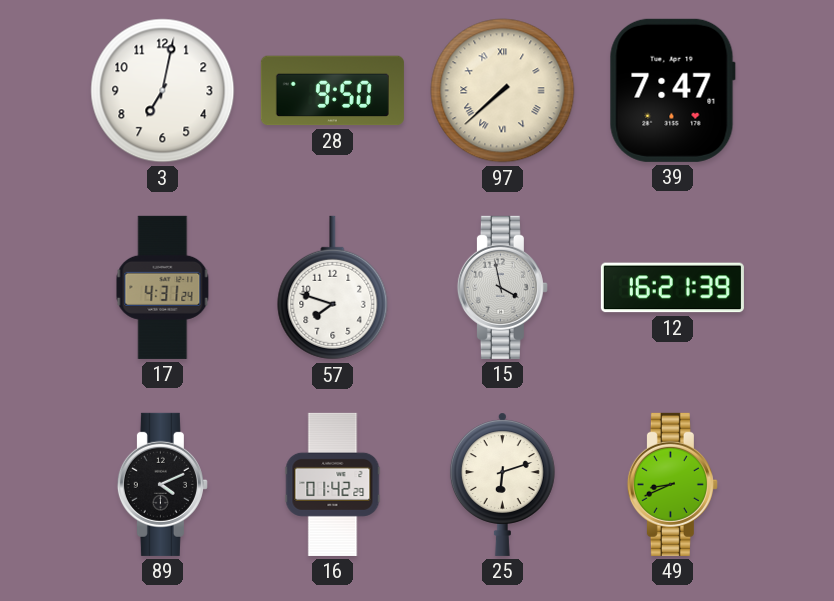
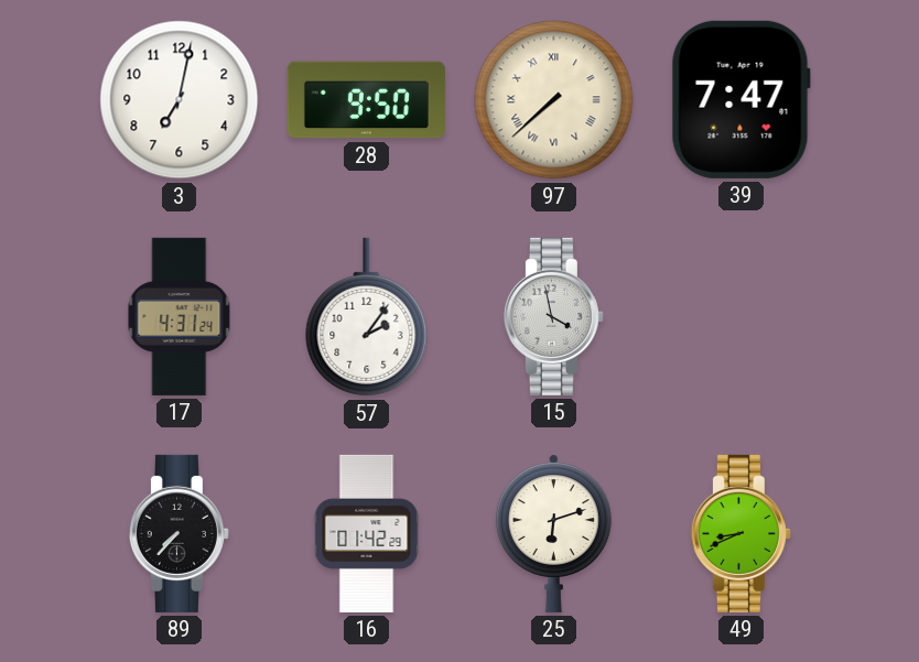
57: 7:48 -> 2:06
12: 16:21 -> none
89: 4:11 -> 7:37
